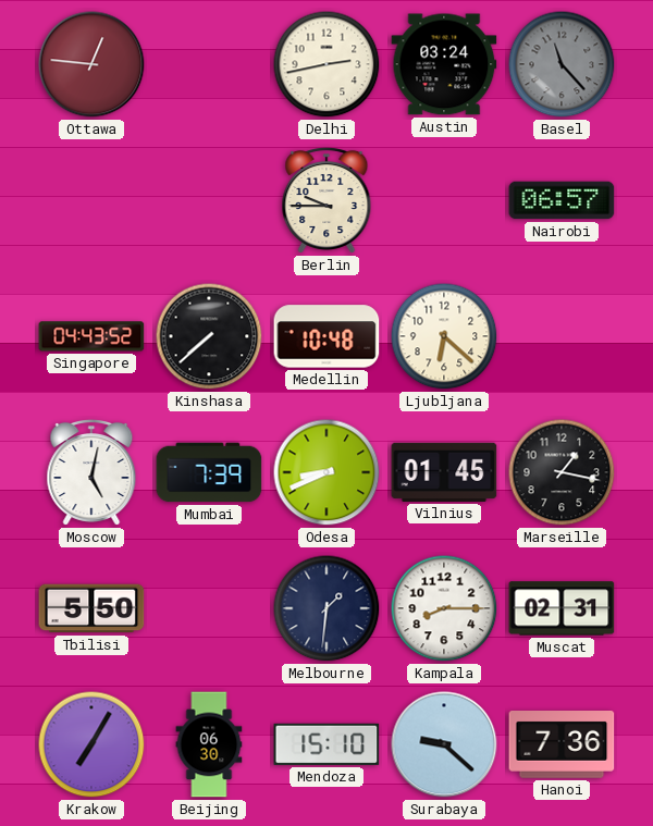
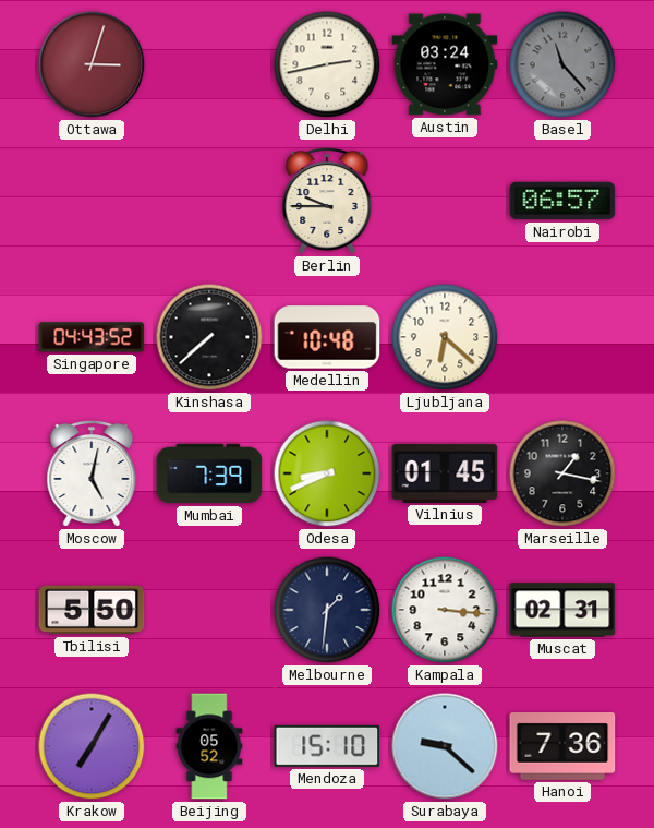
Ottawa: 12:46 -> 3:03
Kampala: 8:15 -> 3:16
Beijing: 06:30 -> 05:52
